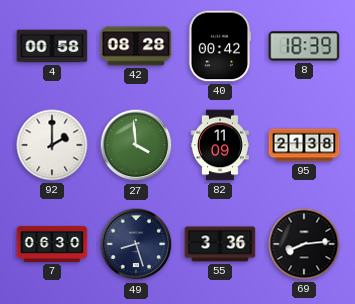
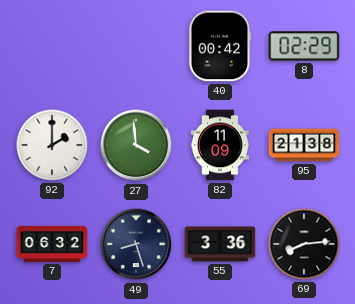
4: 00:58 -> none
42: 08:28 -> none
8: 18:39 -> 02:29
7: 06:30 -> 06:32
